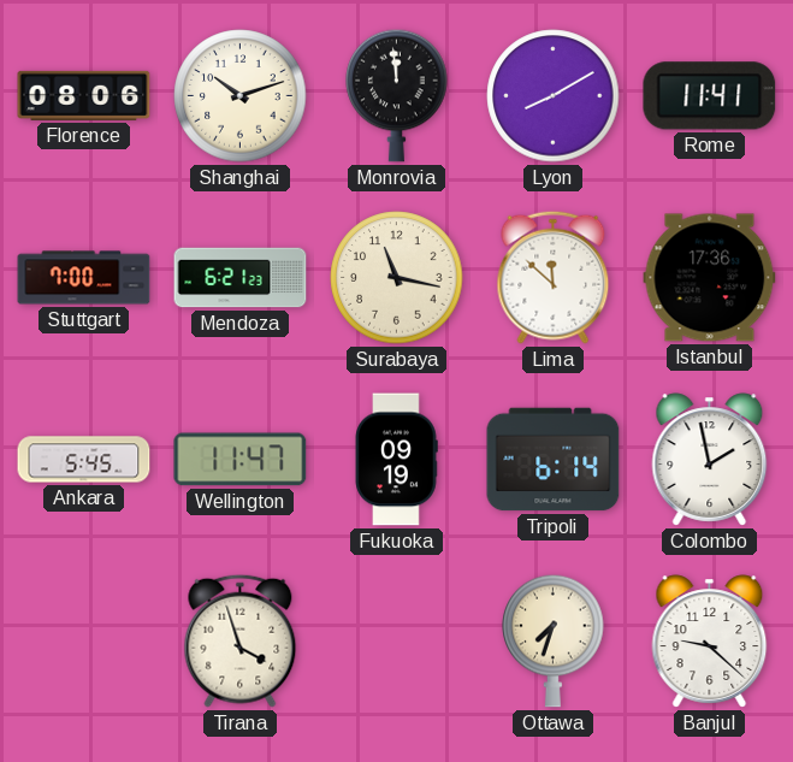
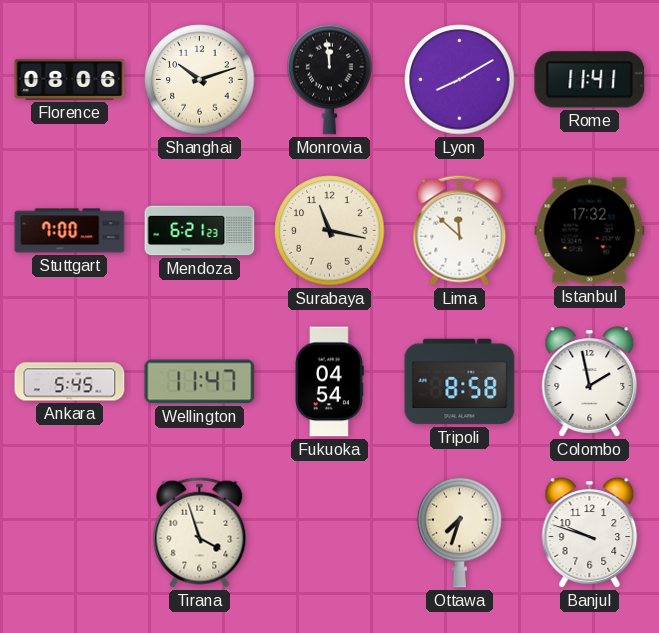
Istanbul: 17:36 -> 17:32
Fukuoka: 09:19 -> 04:54
Tripoli: 6:14 -> 8:58
Banjul: 9:22 -> 9:48
